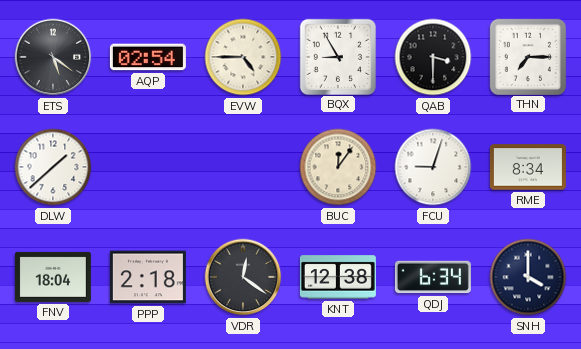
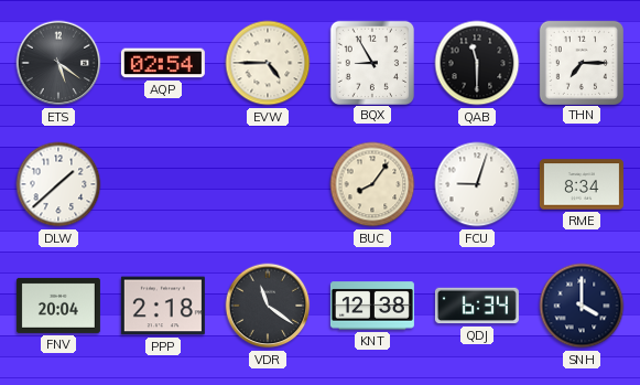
QAB: 3:30 -> 11:30
BUC: 12:06 -> 8:06
FNV: 18:04 -> 20:04
VDR: 12:21 -> 11:21
